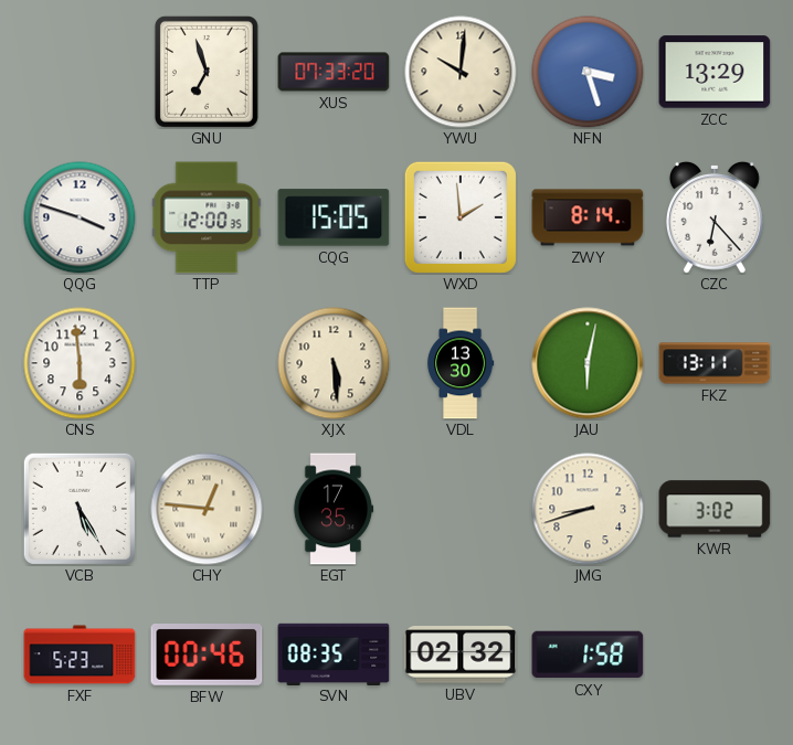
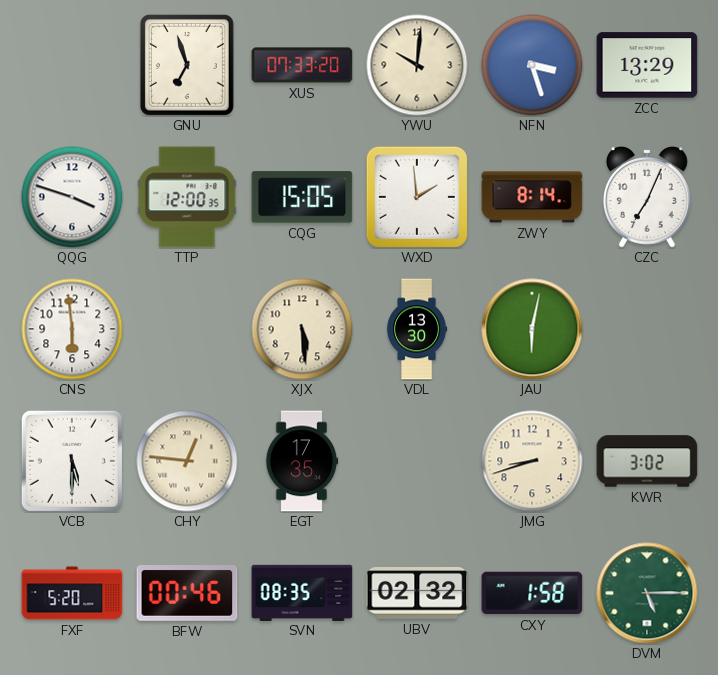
CZC: 6:23 -> 7:04
FKZ: 13:11 -> none
VCB: 5:25 -> 5:30
FXF: 5:23 -> 5:20
DVM: none -> 5:15
